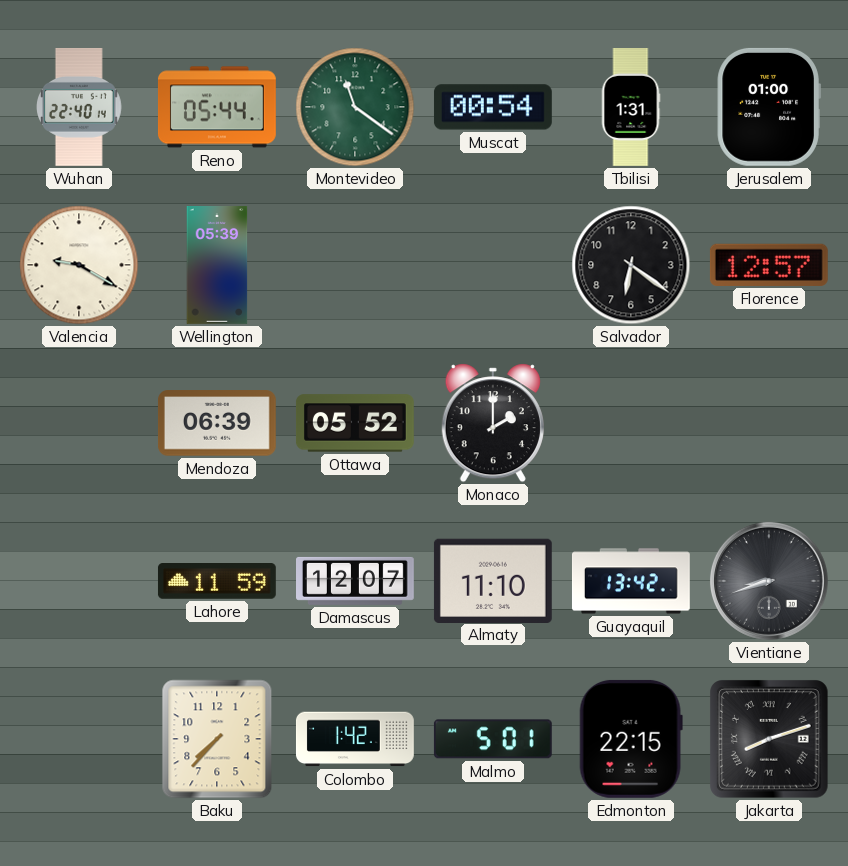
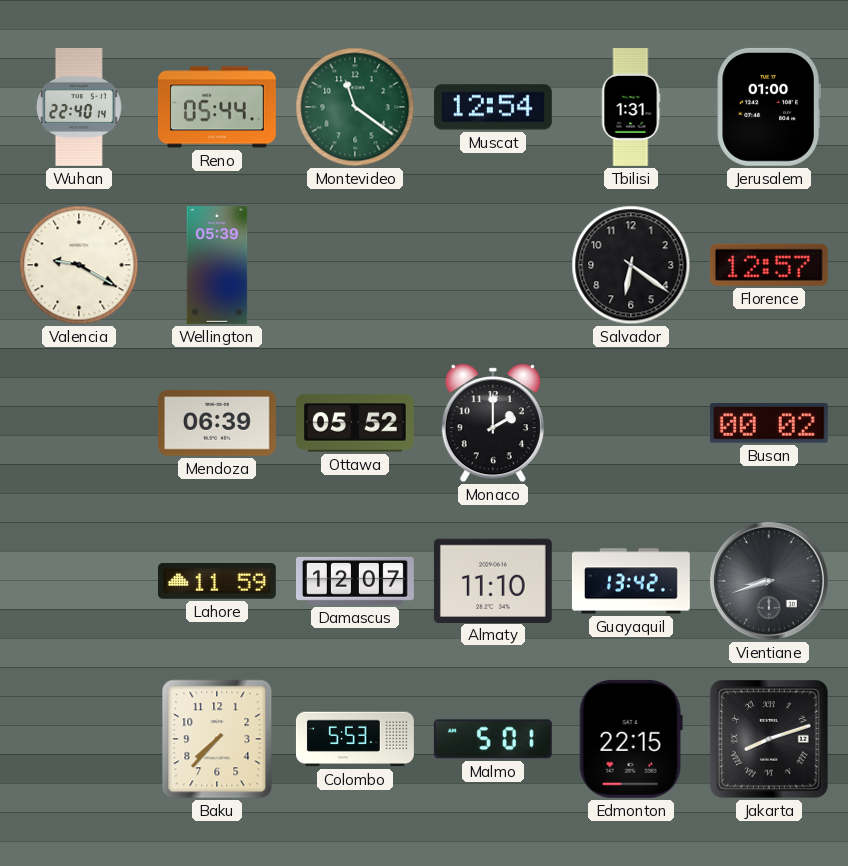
Muscat: 00:54 -> 12:54
Busan: none -> 00:02
Colombo: 1:42 -> 5:53
